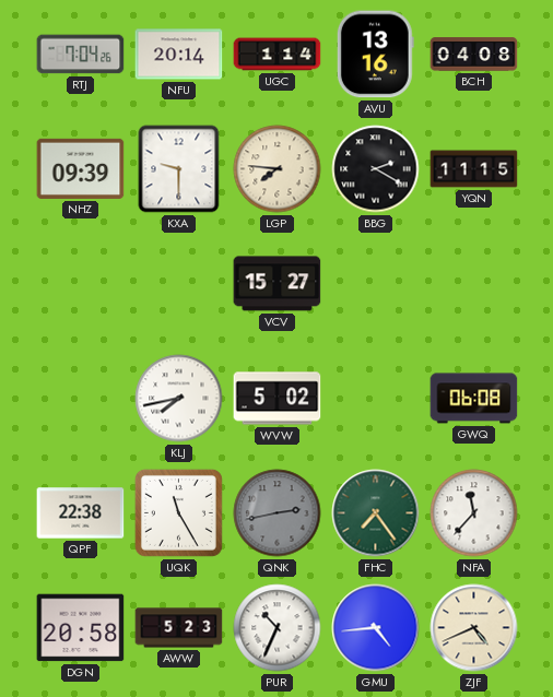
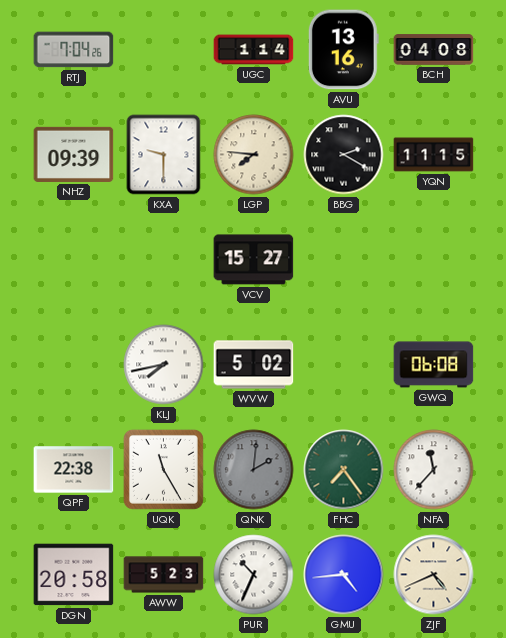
NFU: 20:14 -> none
QNK: 2:43 -> 2:01
